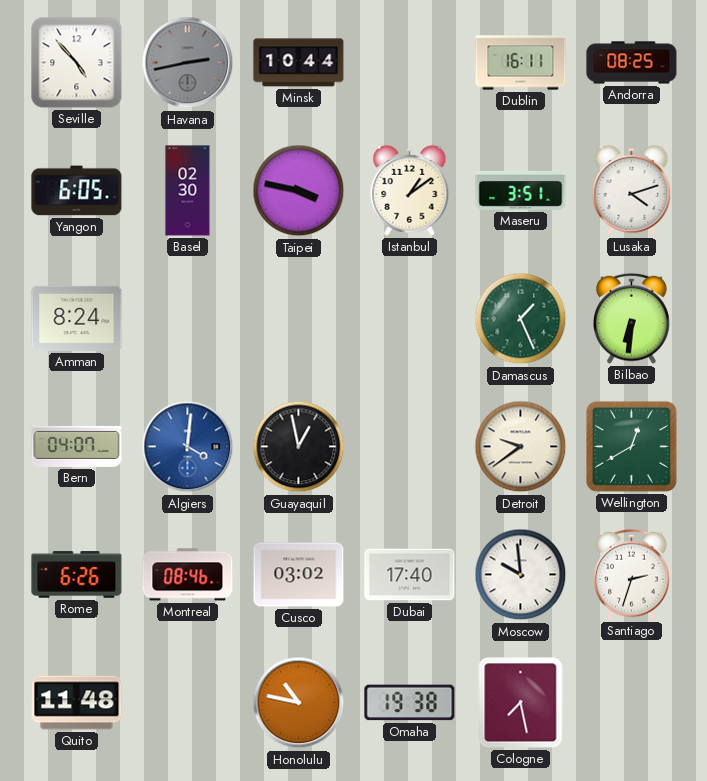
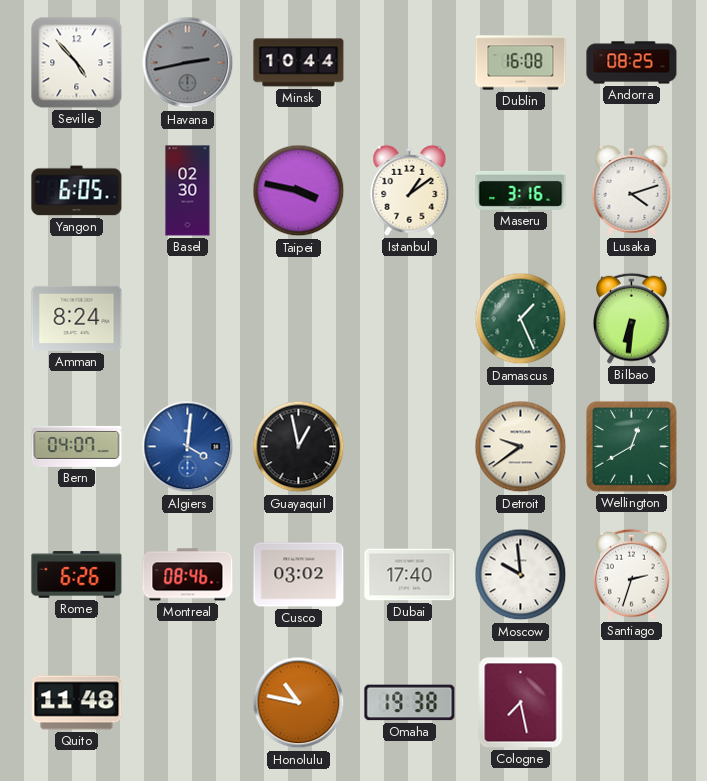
Dublin: 16:11 -> 16:08
Maseru: 3:51 -> 3:16
